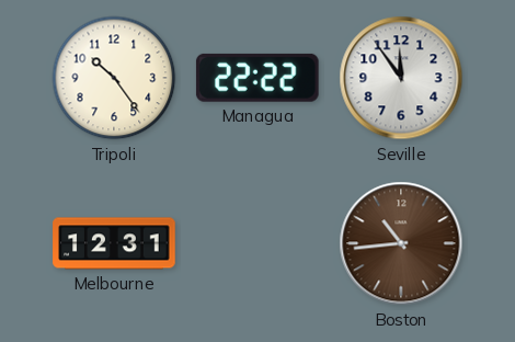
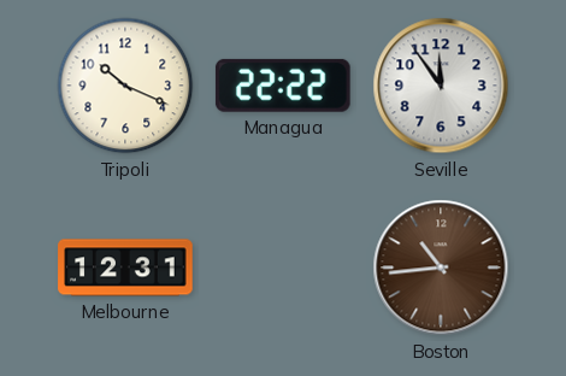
Tripoli: 10:24 -> 10:19
